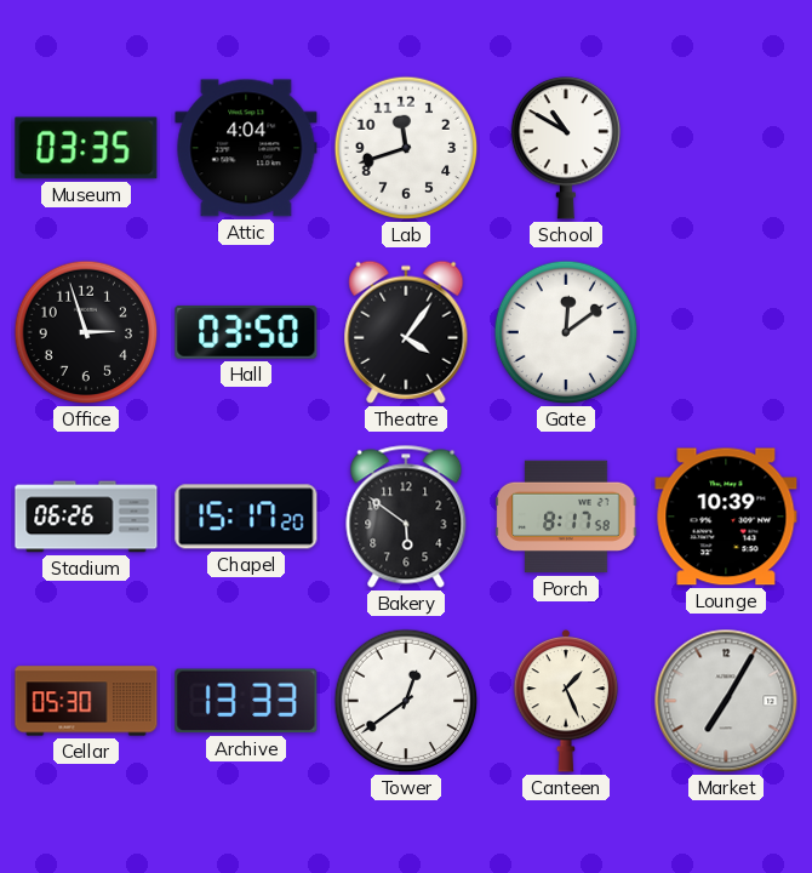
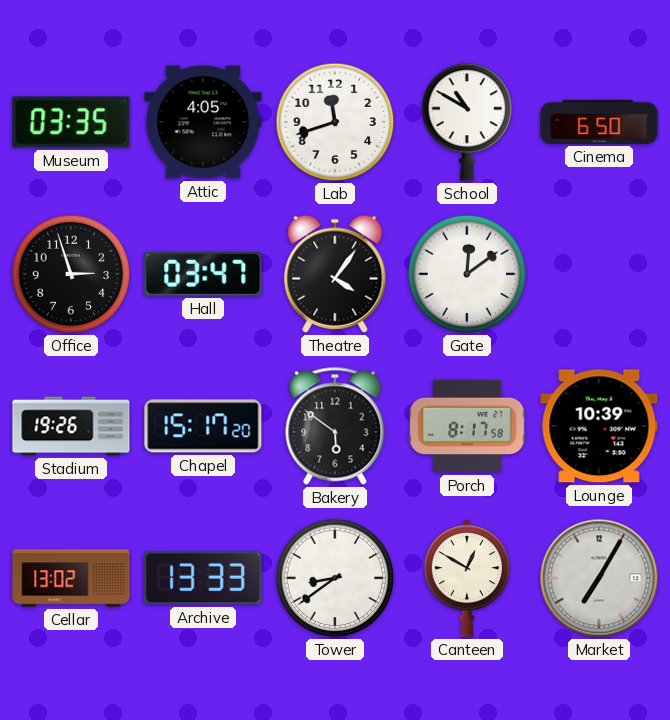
Attic: 4:04 -> 4:05
Cinema: none -> 6:50
Hall: 03:50 -> 03:47
Stadium: 06:26 -> 19:26
Cellar: 05:30 -> 13:02
Tower: 12:39 -> 8:39
Canteen: 1:26 -> 12:50
